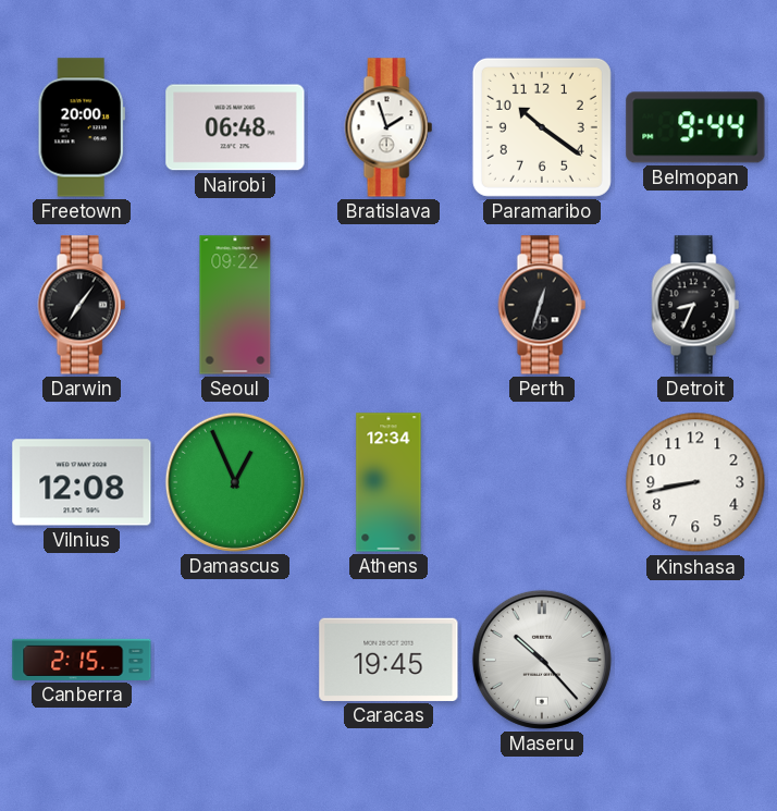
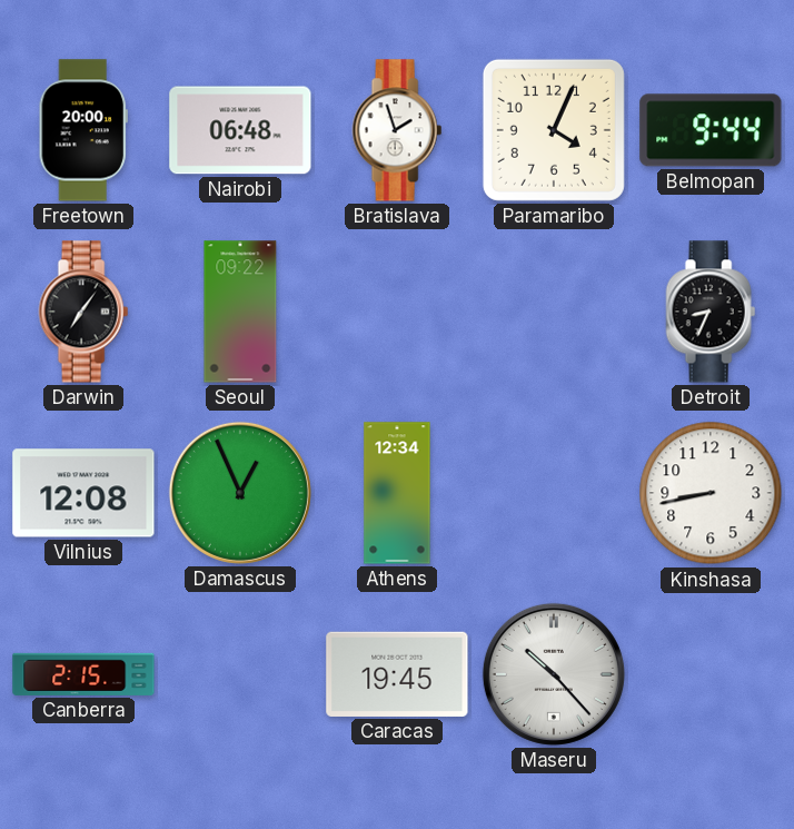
Paramaribo: 10:21 -> 4:04
Perth: 12:33 -> none
